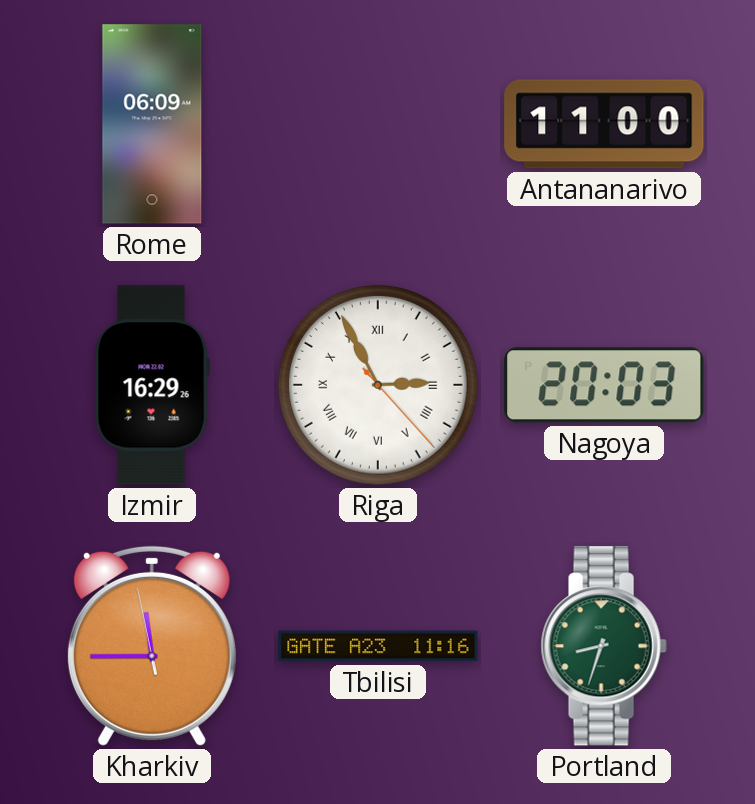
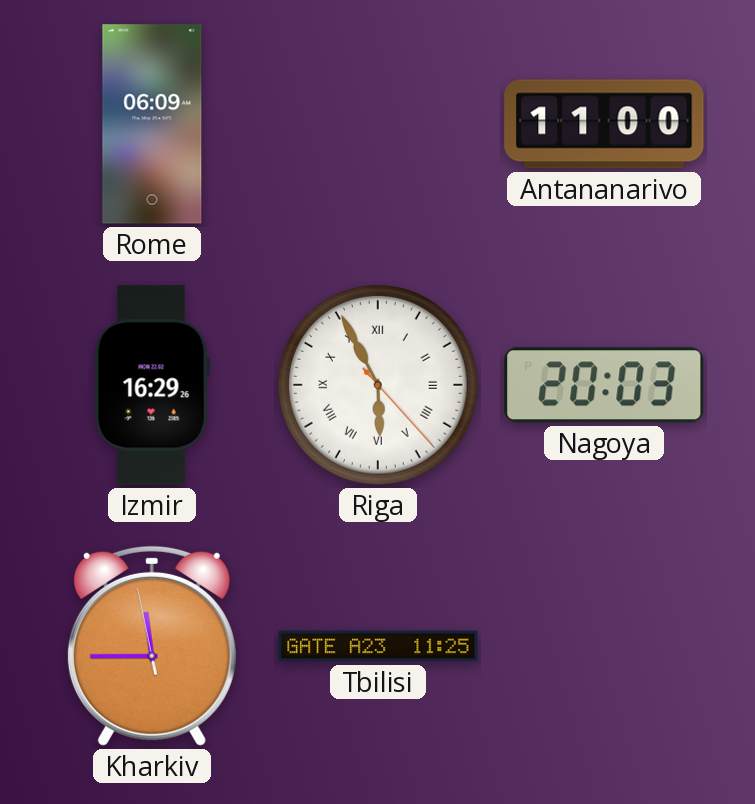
Riga: 2:55 -> 5:55
Tbilisi: 11:16 -> 11:25
Portland: 8:33 -> none
